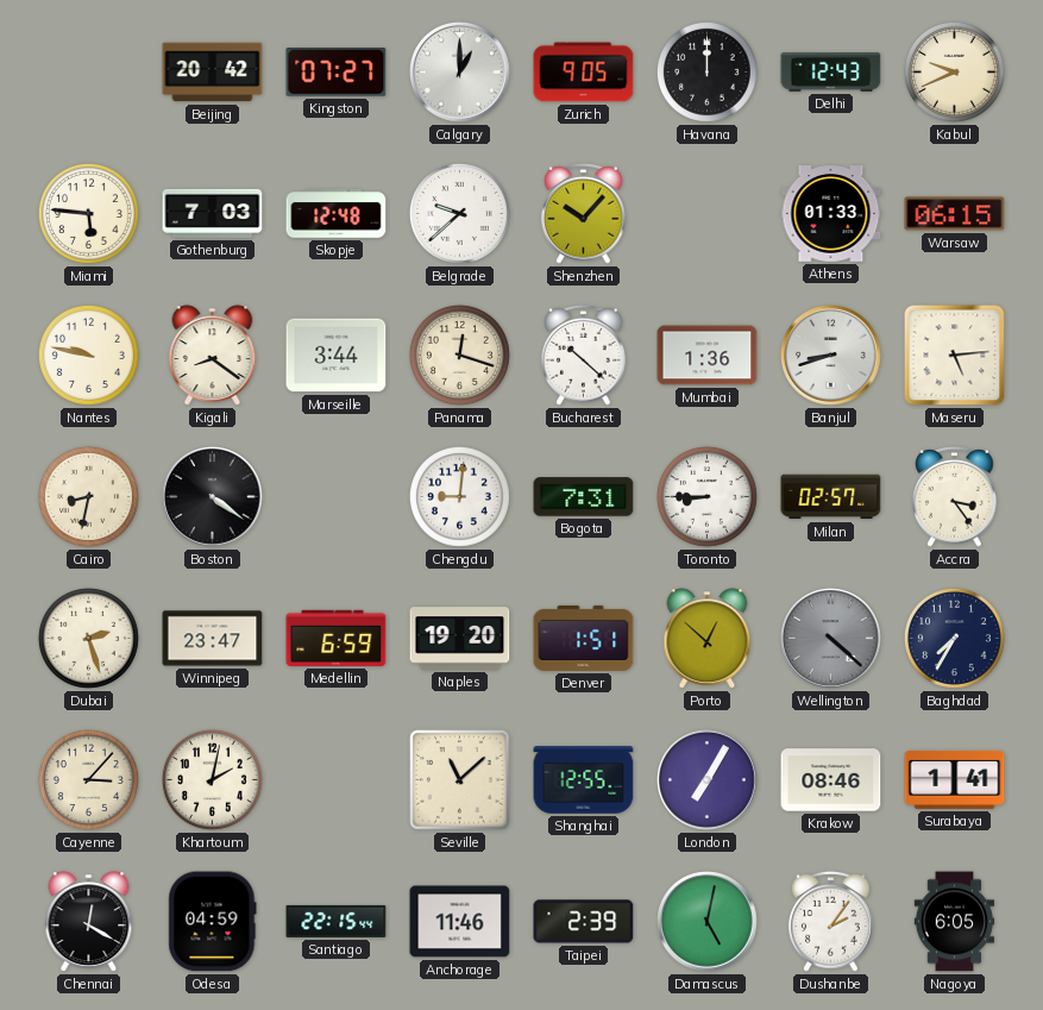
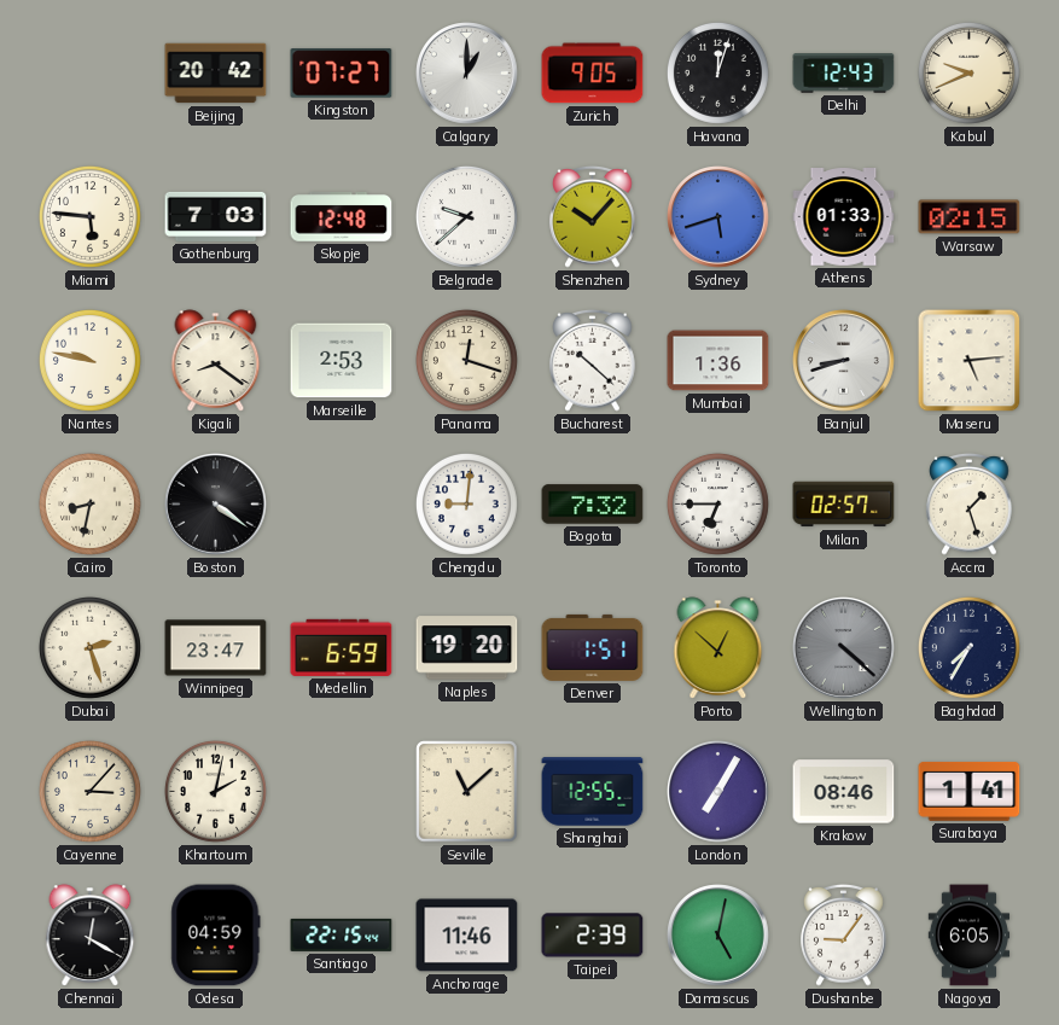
Havana: 12:00 -> 12:03
Sydney: none -> 5:42
Warsaw: 06:15 -> 02:15
Marseille: 3:44 -> 2:53
Bogota: 7:31 -> 7:32
Toronto: 8:45 -> 6:45
Accra: 3:24 -> 1:27
Dushanbe: 2:06 -> 9:06
